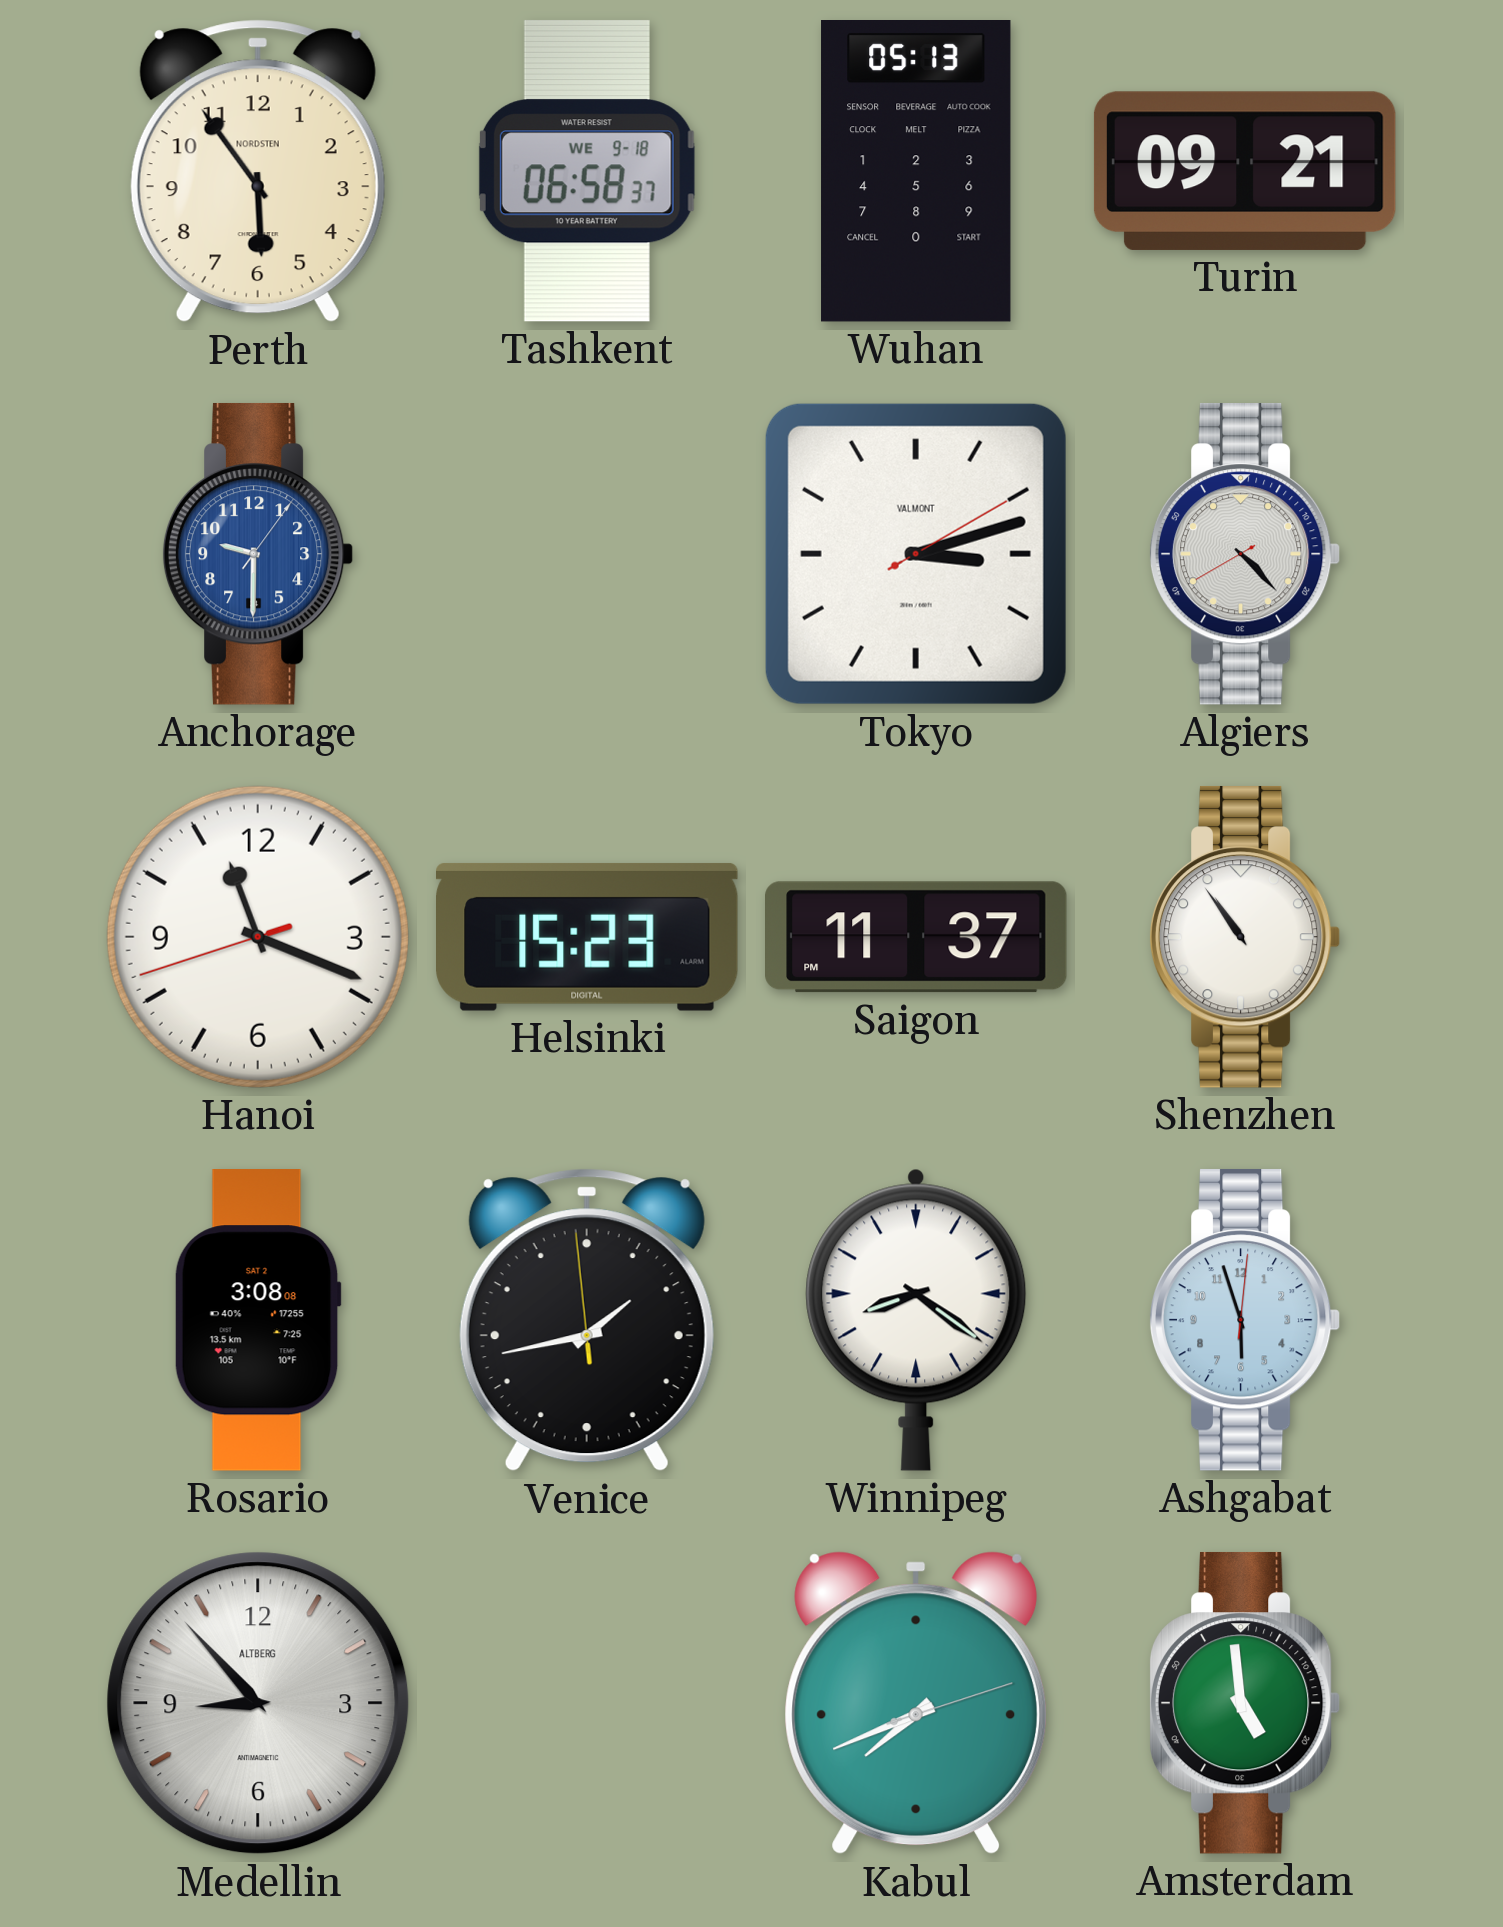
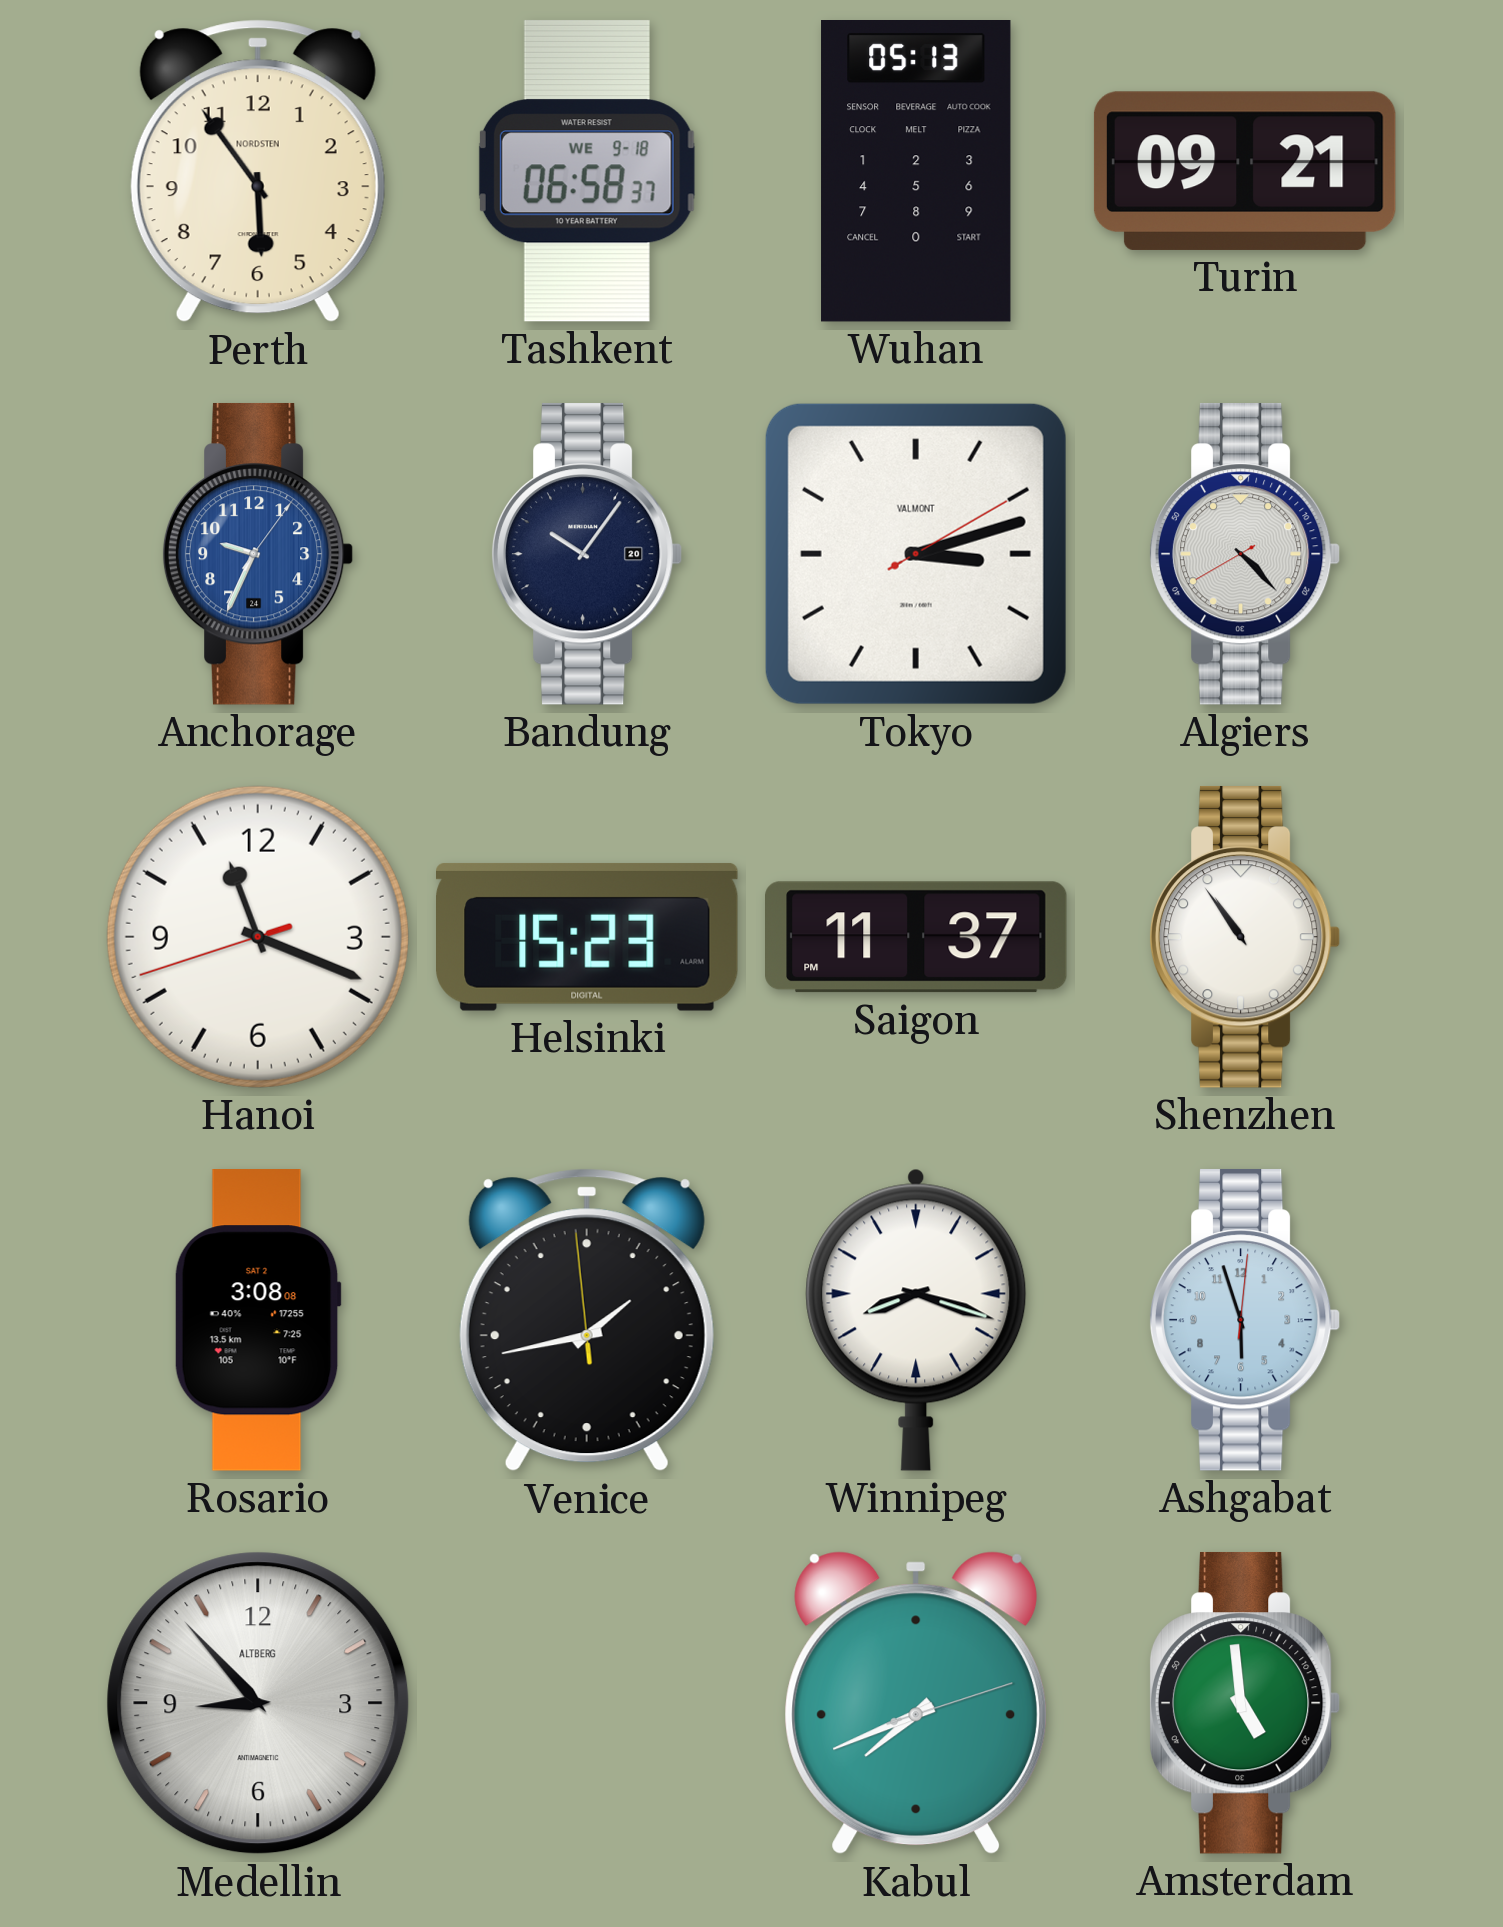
Anchorage: 9:30 -> 9:34
Bandung: none -> 10:06
Winnipeg: 8:21 -> 8:18
